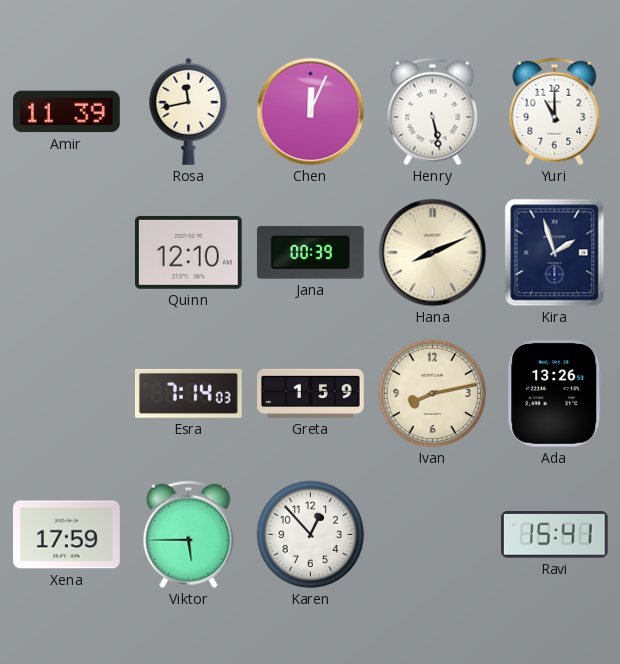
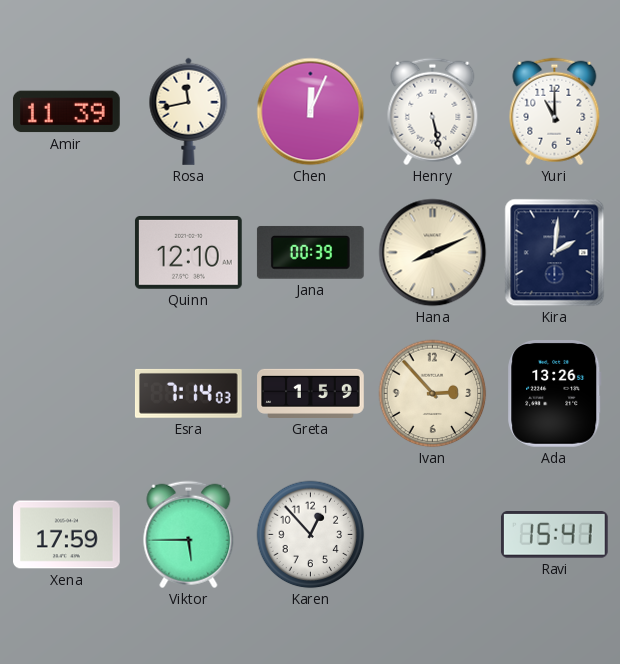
Kira: 1:57 -> 2:01
Ivan: 8:13 -> 2:53
